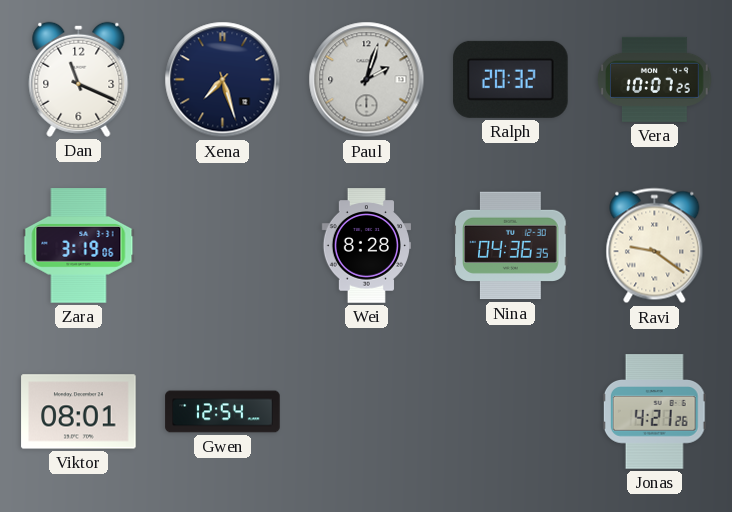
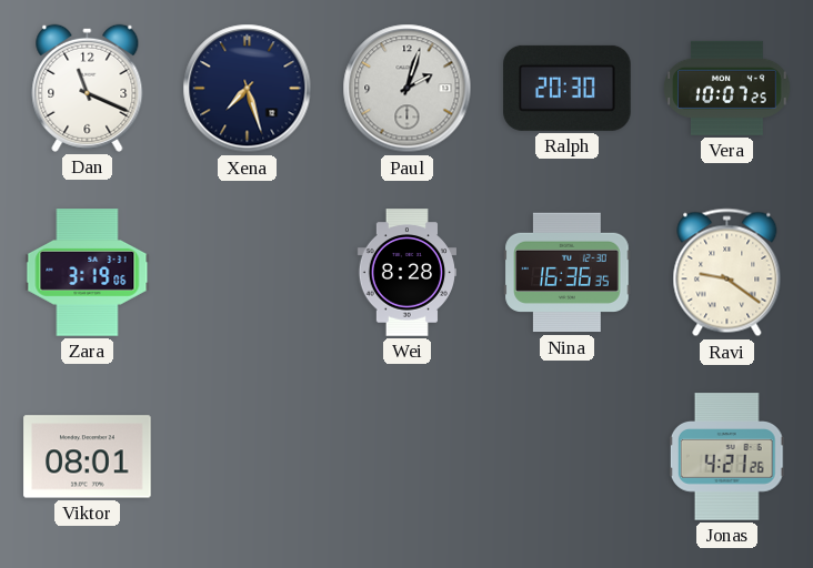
Ralph: 20:32 -> 20:30
Nina: 04:36 -> 16:36
Gwen: 12:54 -> none
